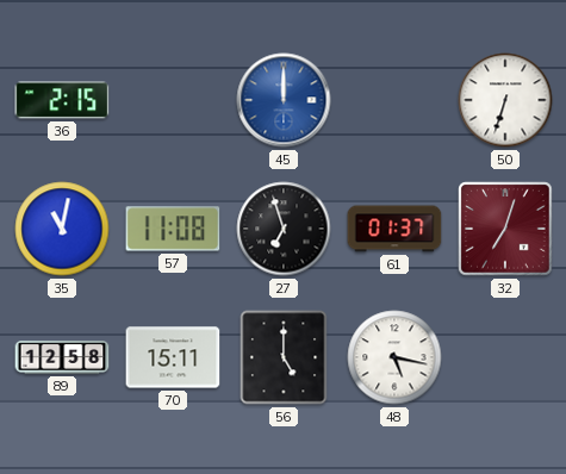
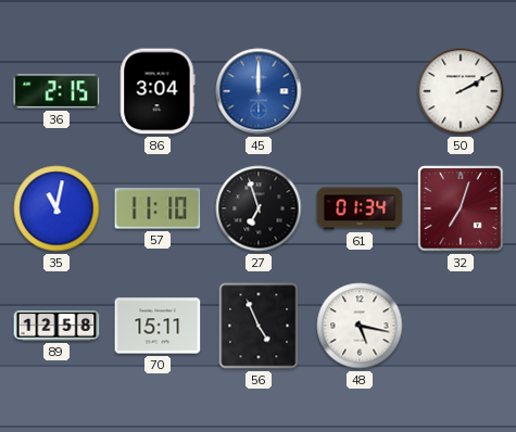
86: none -> 3:04
50: 6:33 -> 2:10
57: 11:08 -> 11:10
61: 01:37 -> 01:34
56: 5:00 -> 4:56
